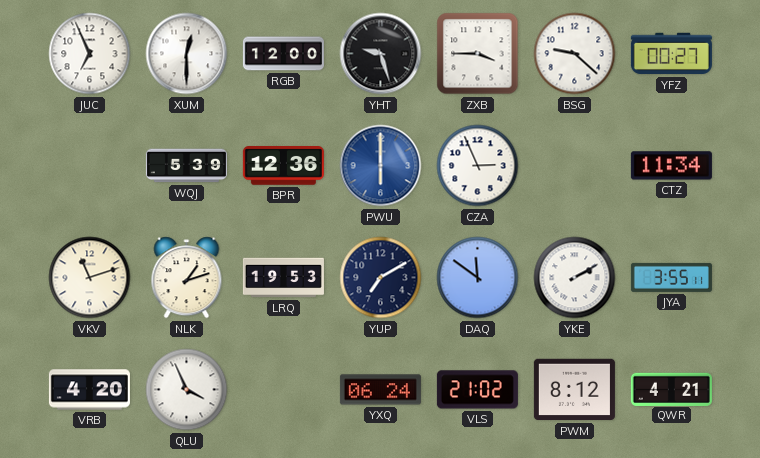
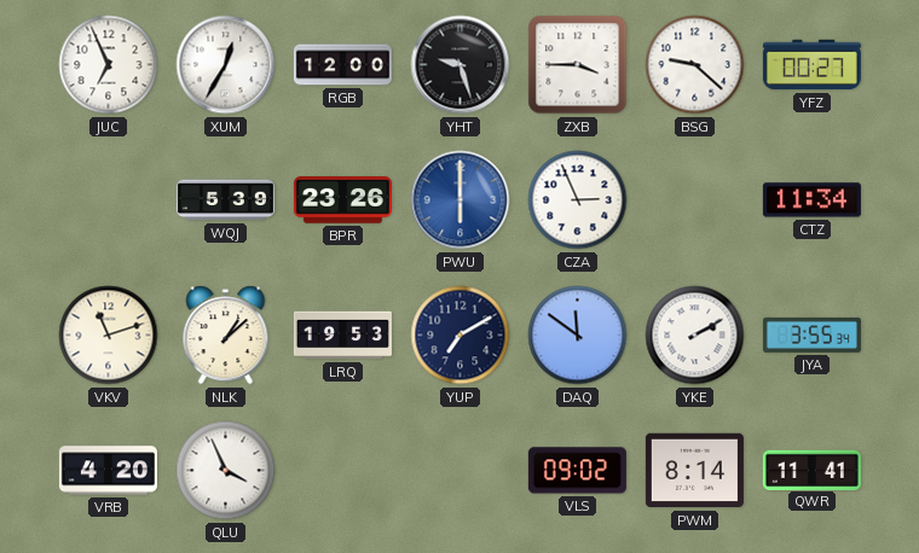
XUM: 12:30 -> 12:35
BPR: 12:36 -> 23:26
NLK: 1:12 -> 1:08
JYA: 3:55:11 -> 3:55:34
YXQ: 06:24 -> none
VLS: 21:02 -> 09:02
PWM: 8:12 -> 8:14
QWR: 4:21 -> 11:41
